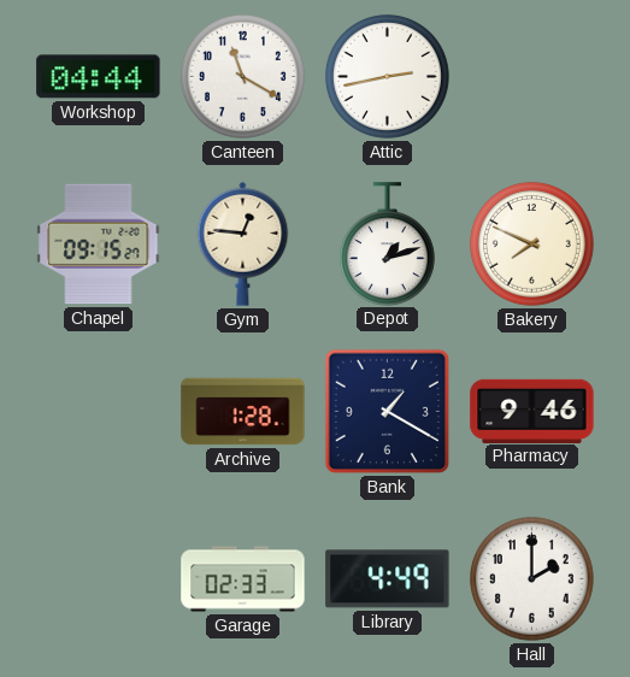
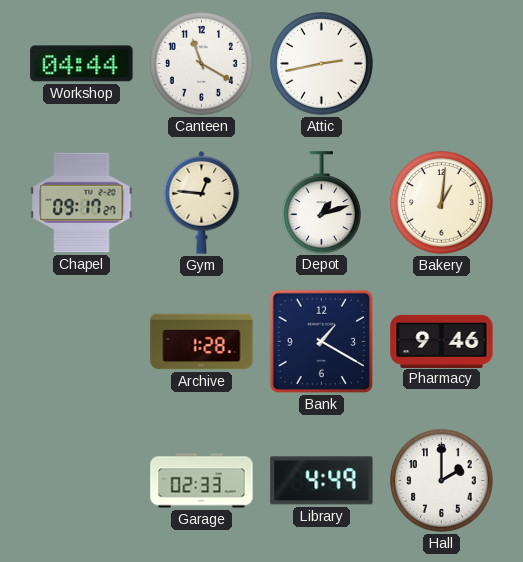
Chapel: 09:15 -> 09:17
Bakery: 7:49 -> 1:01
